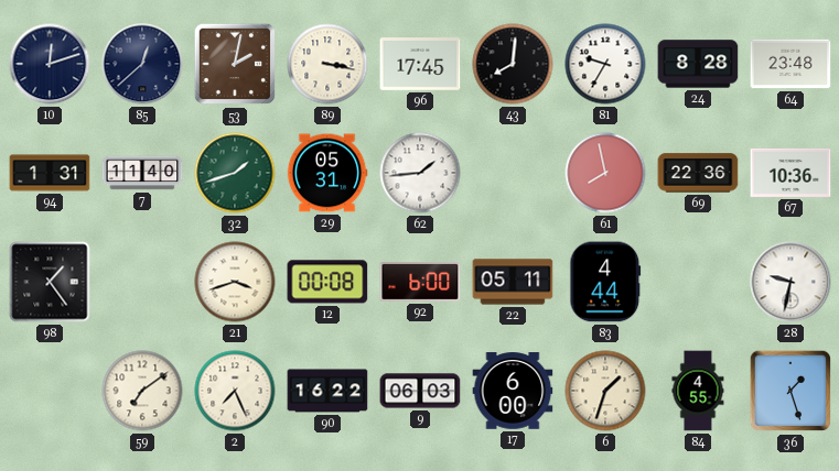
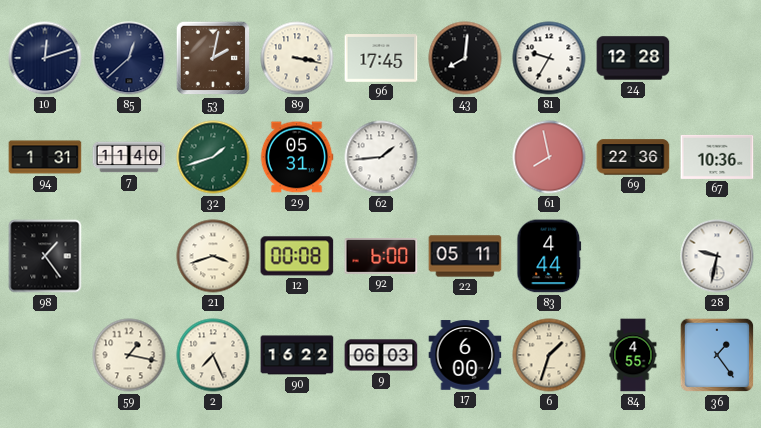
24: 8:28 -> 12:28
64: 23:48 -> none
59: 7:09 -> 1:17
36: 1:27 -> 1:24
